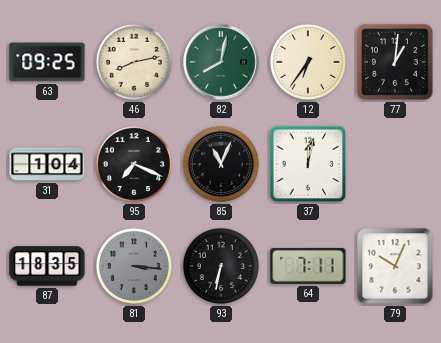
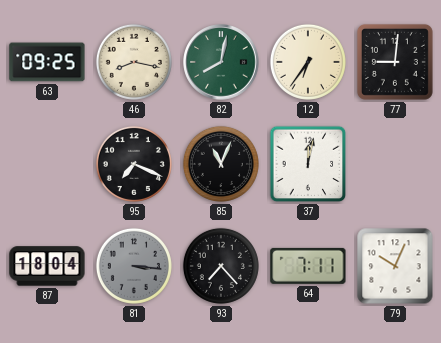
46: 8:13 -> 8:17
77: 1:01 -> 9:01
31: 1:04 -> none
87: 18:35 -> 18:04
93: 6:32 -> 7:23
